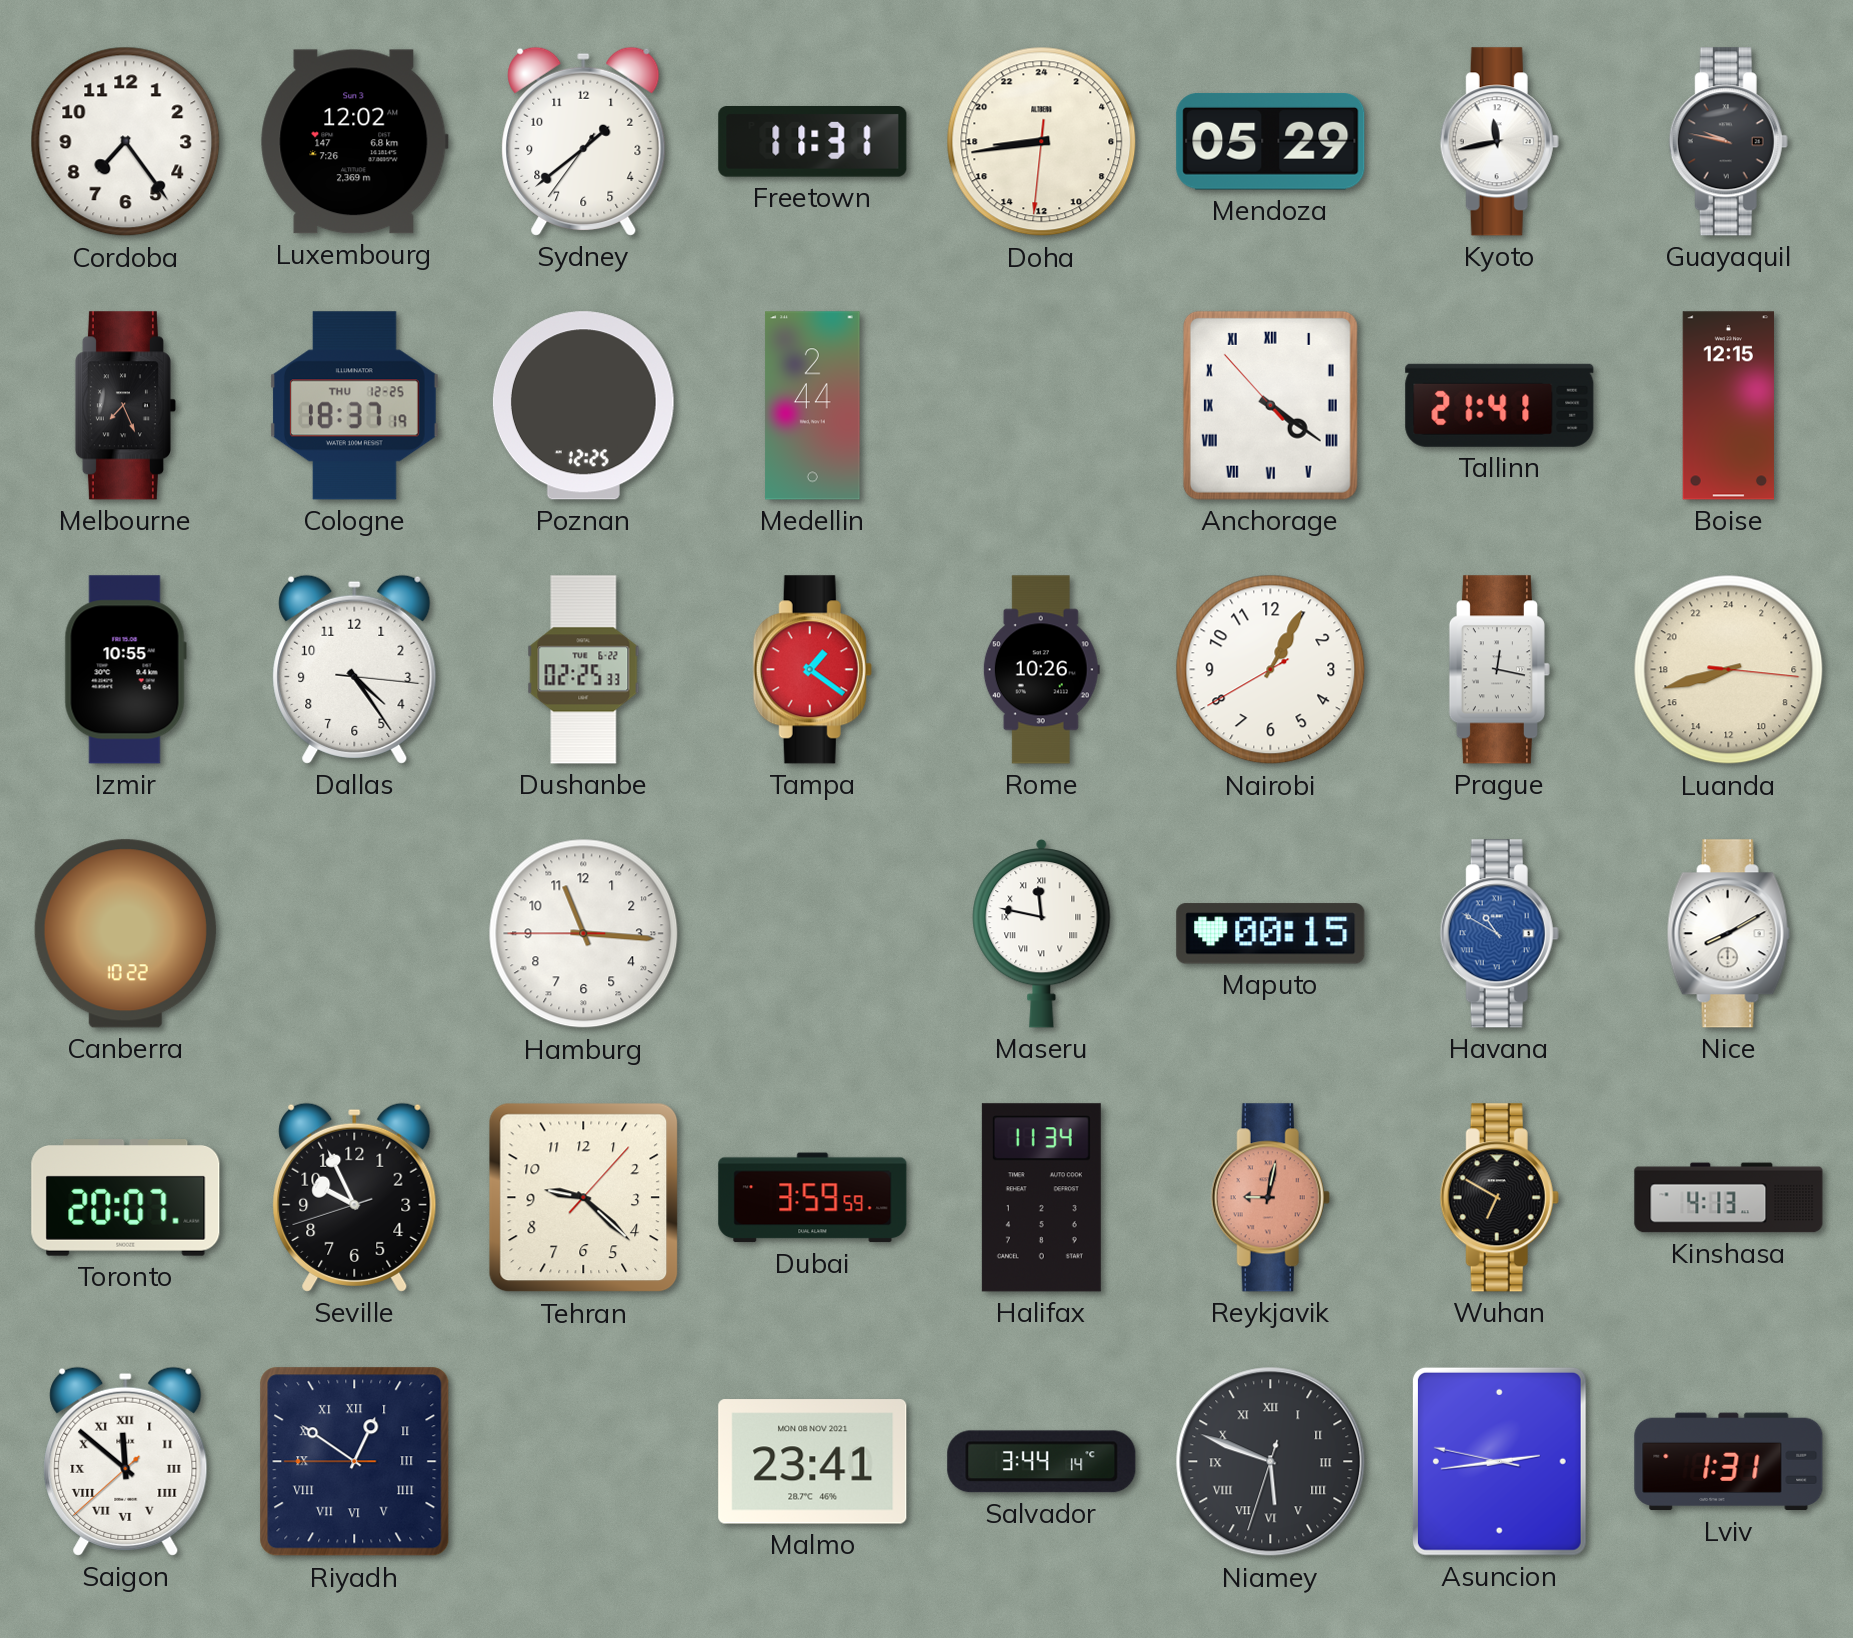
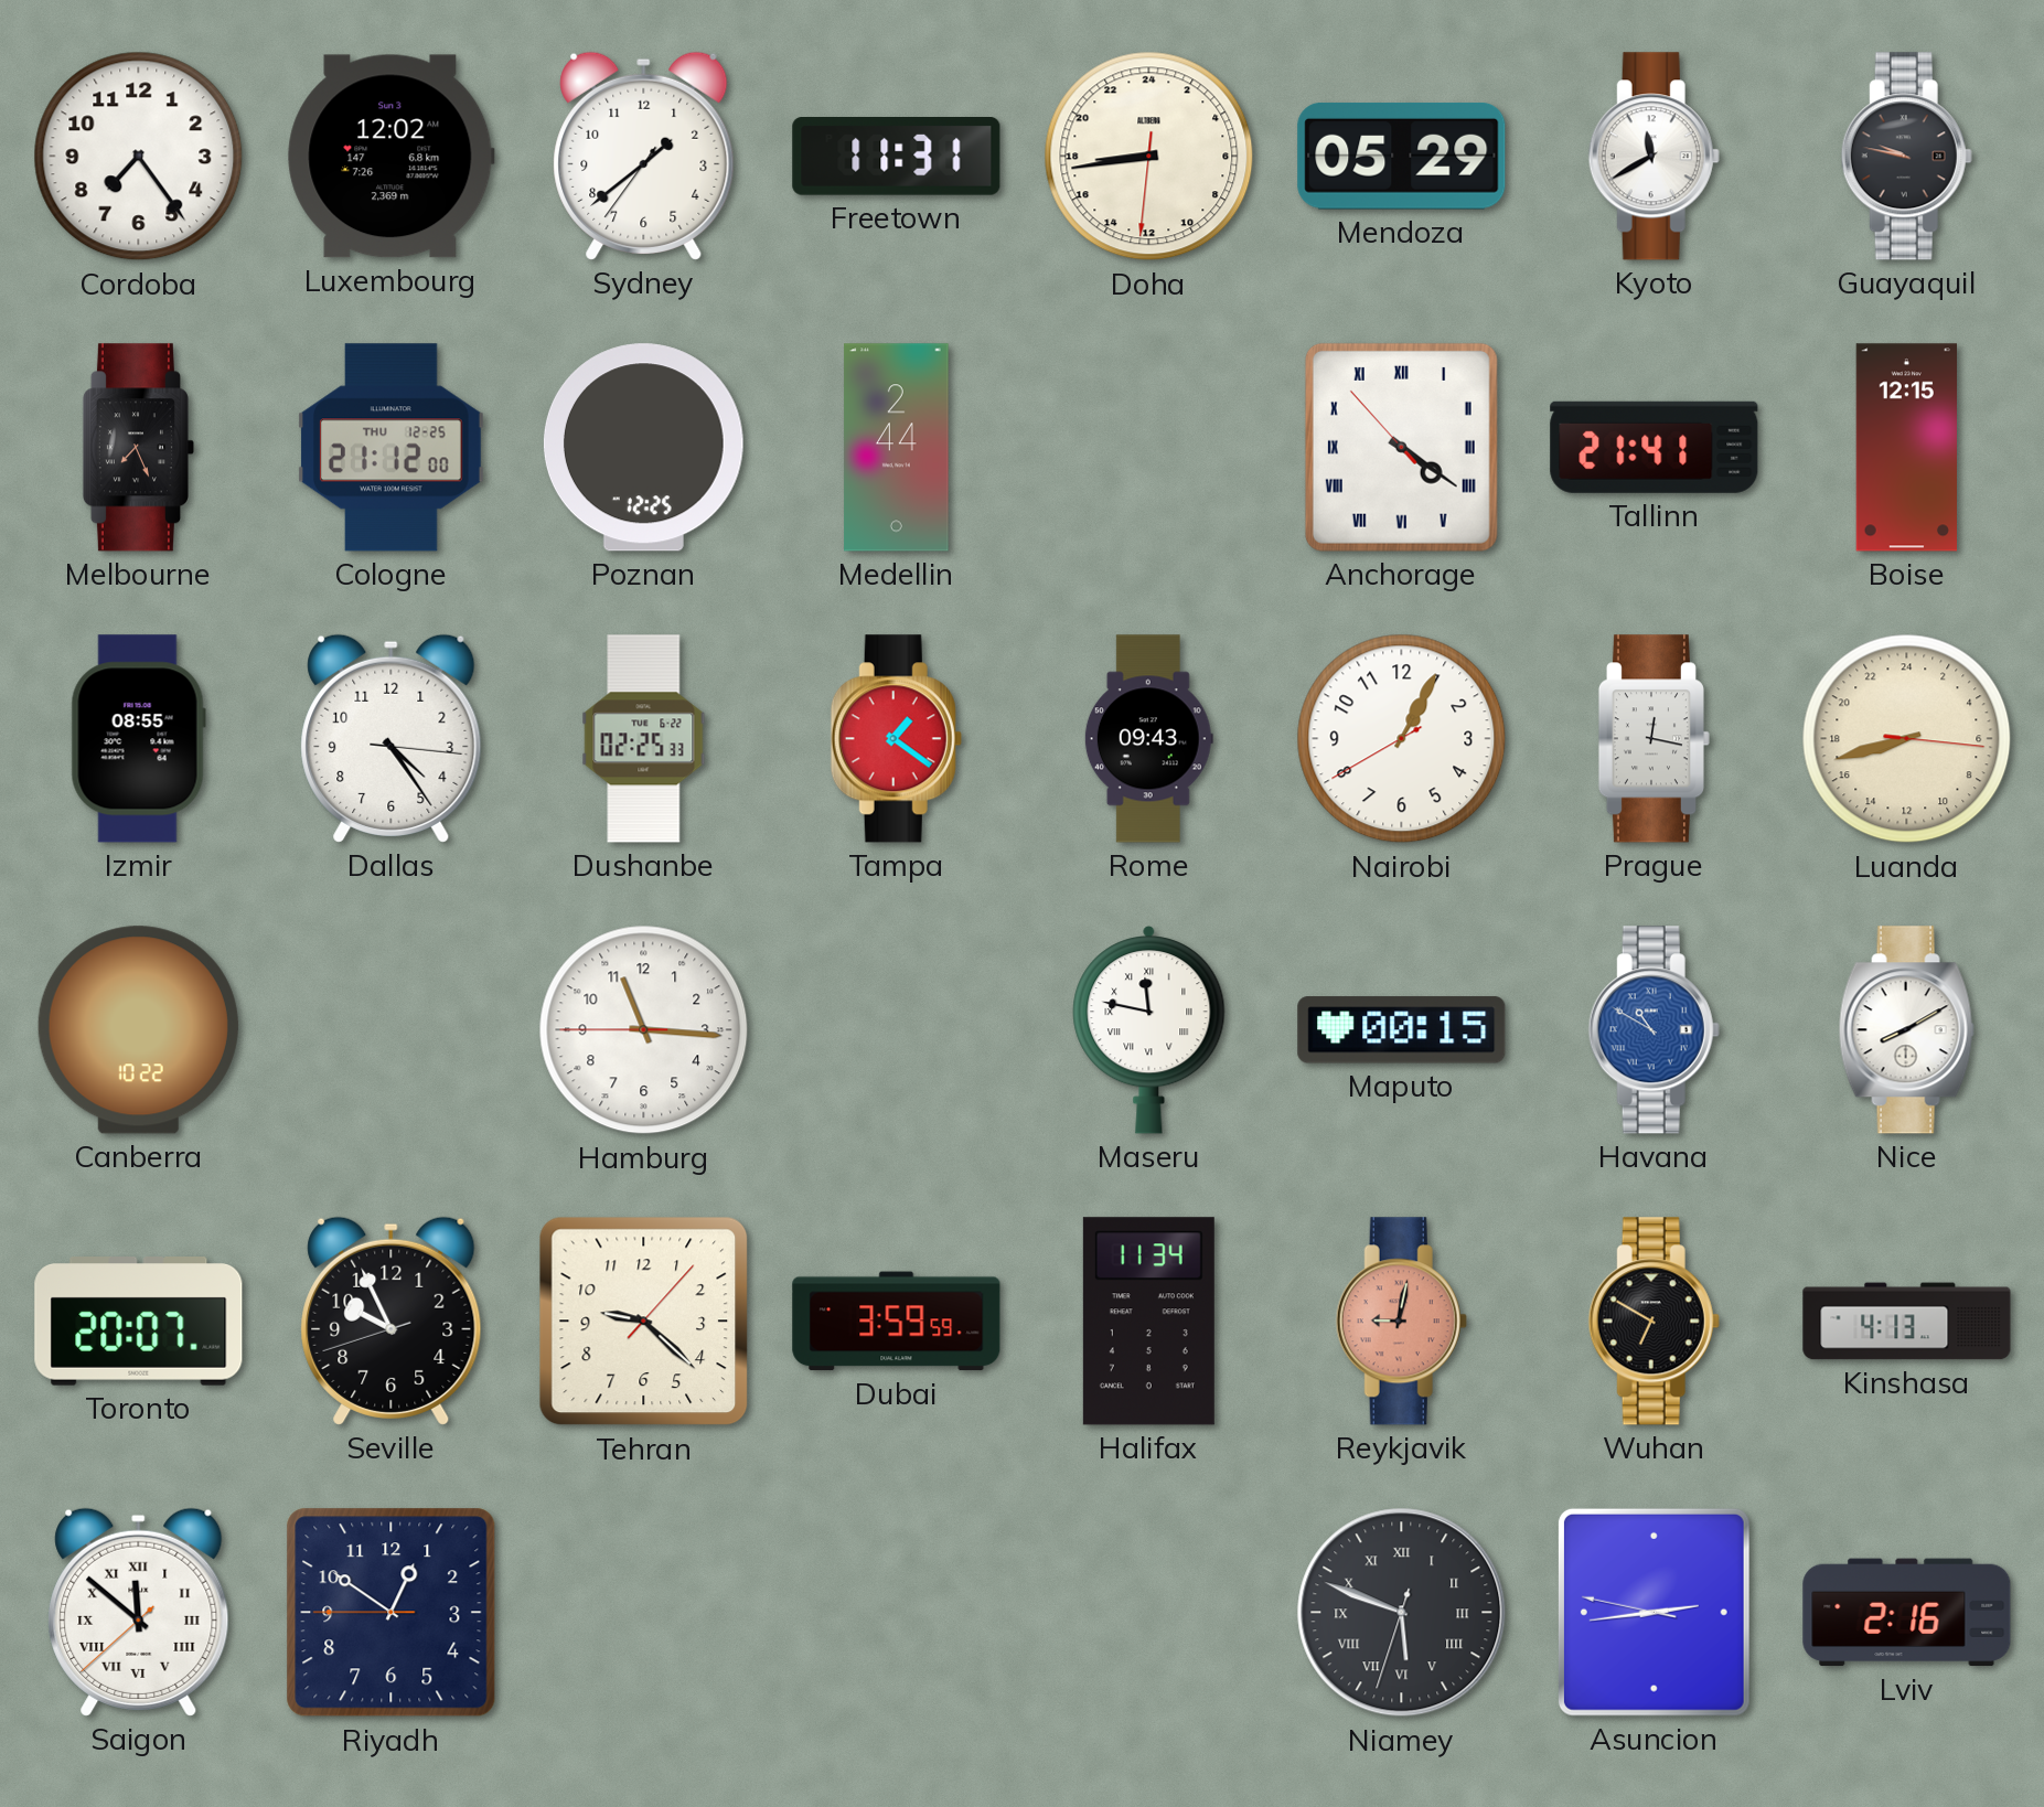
Kyoto: 11:43 -> 11:40
Cologne: 18:37 -> 21:12
Izmir: 10:55 -> 08:55
Rome: 10:26 -> 09:43
Riyadh numerals: Roman -> Arabic
Malmo: 23:41 -> none
Salvador: 3:44 -> none
Lviv: 1:31 -> 2:16
